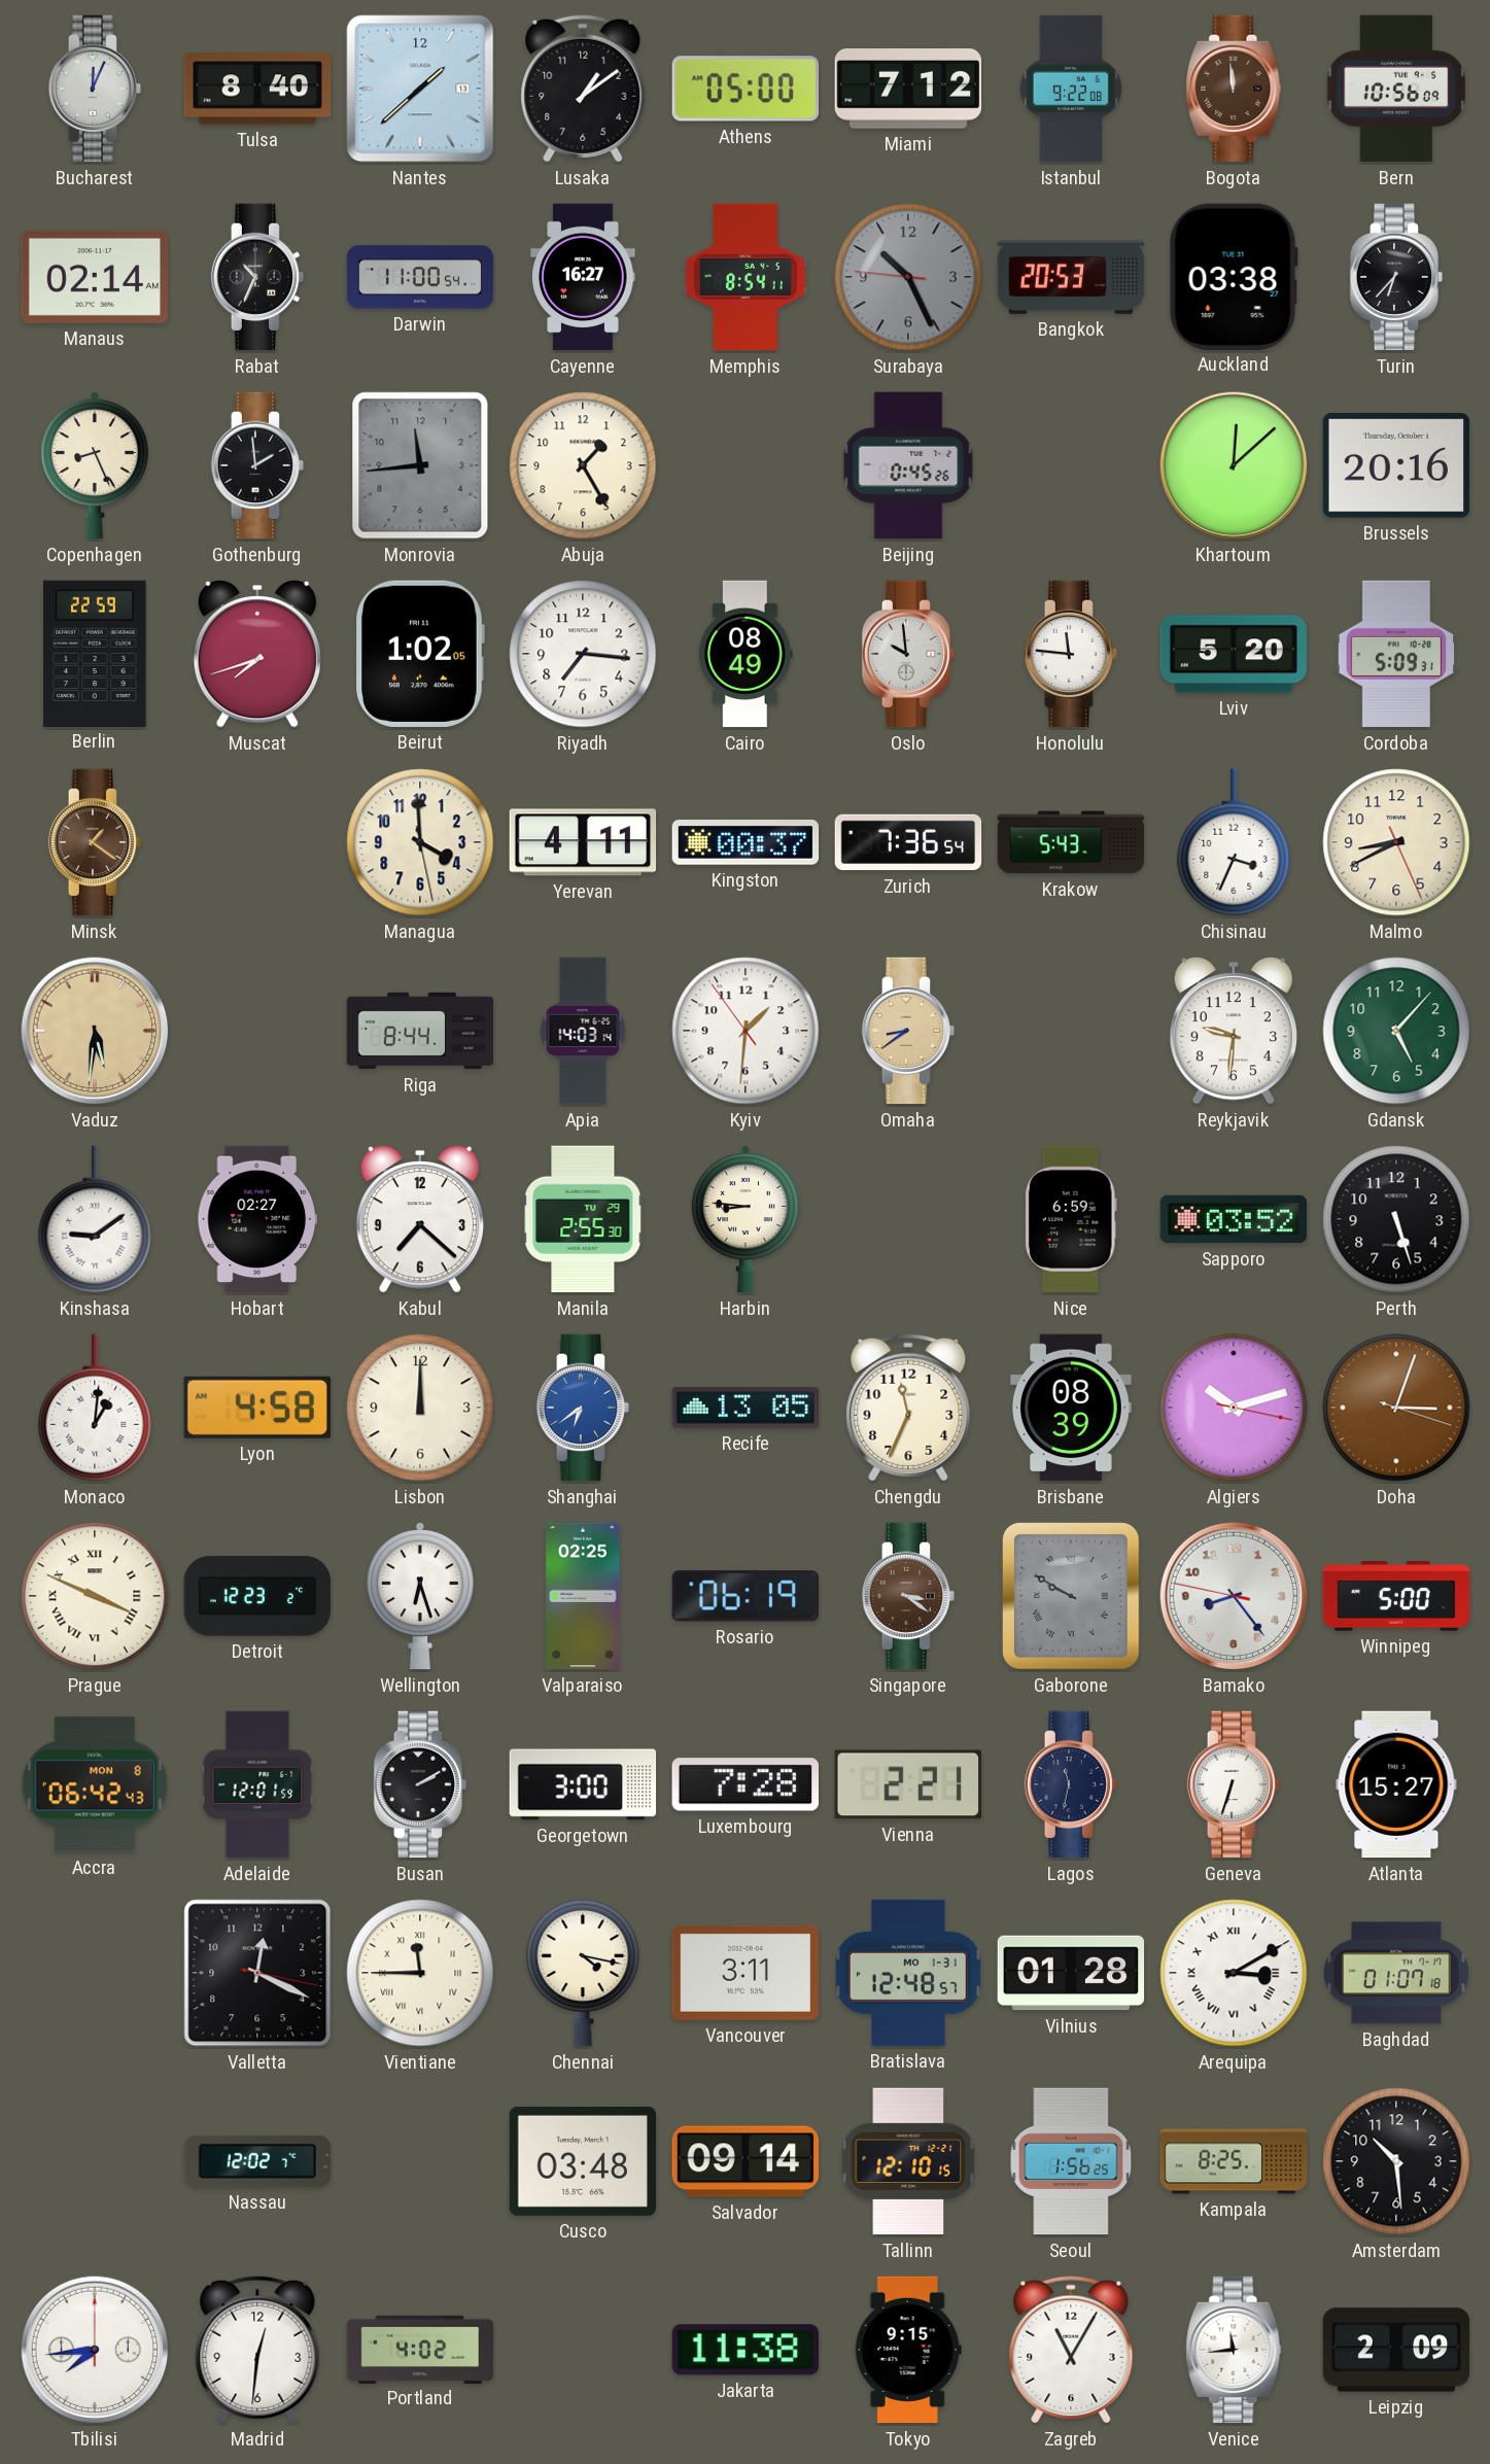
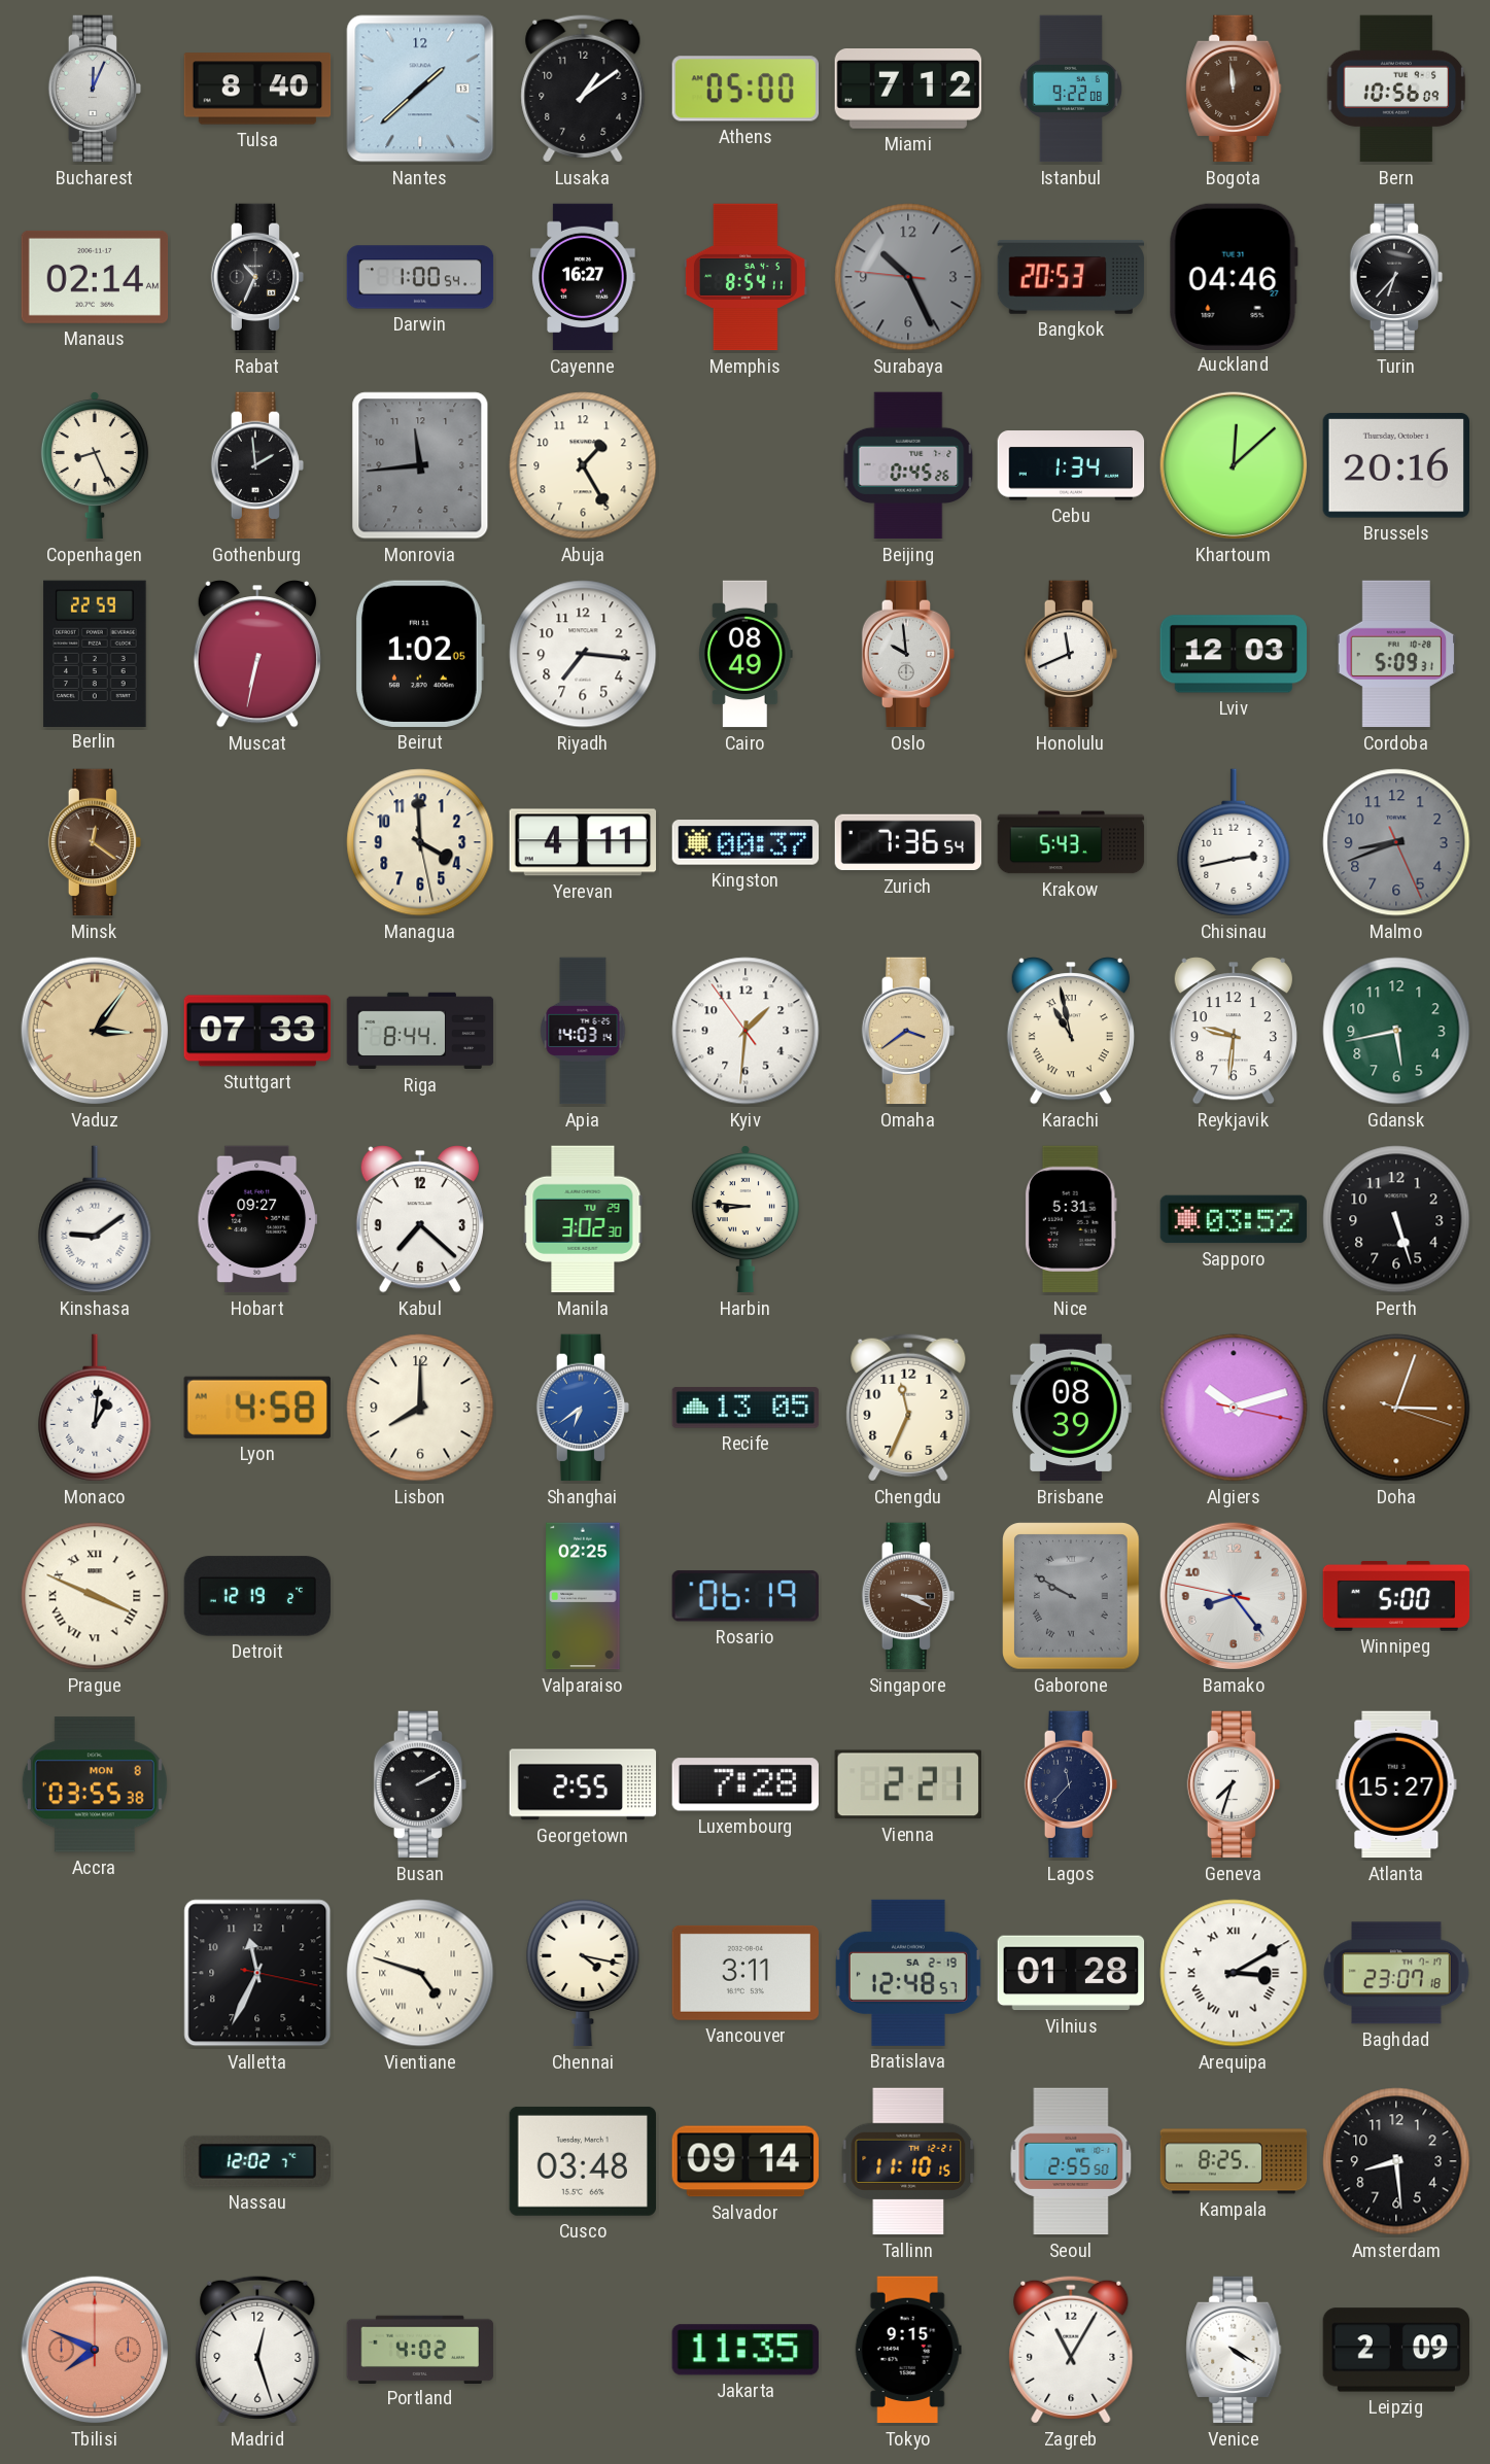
Darwin: 11:00 -> 1:00
Auckland: 03:38 -> 04:46
Cebu: none -> 1:34
Muscat: 7:42 -> 6:32
Honolulu: 11:46 -> 11:41
Lviv: 5:20 -> 12:03
Minsk: 1:21 -> 12:21
Chisinau: 3:34 -> 2:43
Malmo: 8:40 -> 8:41
Malmo dial: cream -> grey
Vaduz: 5:31 -> 3:06
Stuttgart: none -> 07:33
Omaha: 8:39 -> 3:39
Karachi: none -> 10:58
Gdansk: 5:07 -> 5:43
Hobart: 02:27 -> 09:27
Manila: 2:55 -> 3:02
Nice: 6:59 -> 5:31
Lisbon: 12:00 -> 8:00
Detroit: 12:23 -> 12:19
Wellington: 6:27 -> none
Singapore: 3:21 -> 3:19
Accra: 06:42 -> 03:55
Adelaide: 12:01 -> none
Georgetown: 3:00 -> 2:55
Lagos: 11:32 -> 11:37
Geneva: 6:33 -> 7:33
Valletta: 12:19 -> 11:34
Vientiane: 11:45 -> 4:48
Bratislava date: MO 1-31 -> SA 2-19
Baghdad: 01:07 -> 23:07
Tallinn: 12:10 -> 11:10
Seoul: 1:56 -> 2:55
Amsterdam: 10:29 -> 8:29
Tbilisi: 7:44 -> 7:49
Tbilisi dial: white -> salmon
Madrid: 12:31 -> 12:27
Jakarta: 11:38 -> 11:35
Venice: 11:44 -> 4:20
